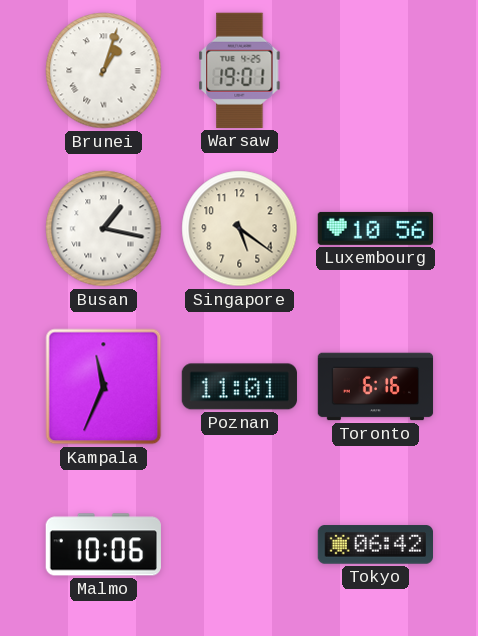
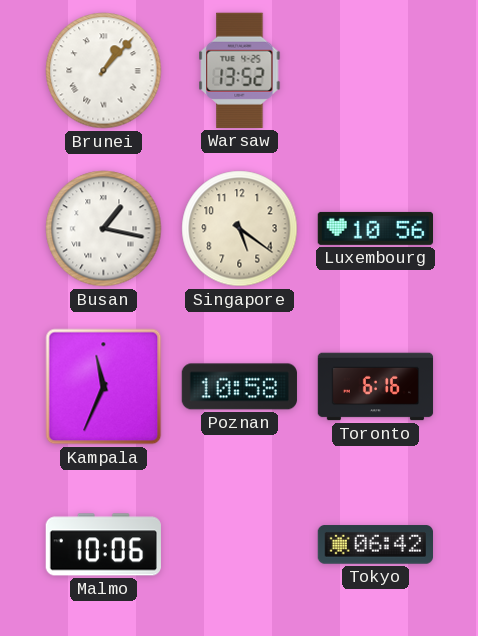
Brunei: 1:03 -> 1:07
Warsaw: 19:01 -> 13:52
Poznan: 11:01 -> 10:58
